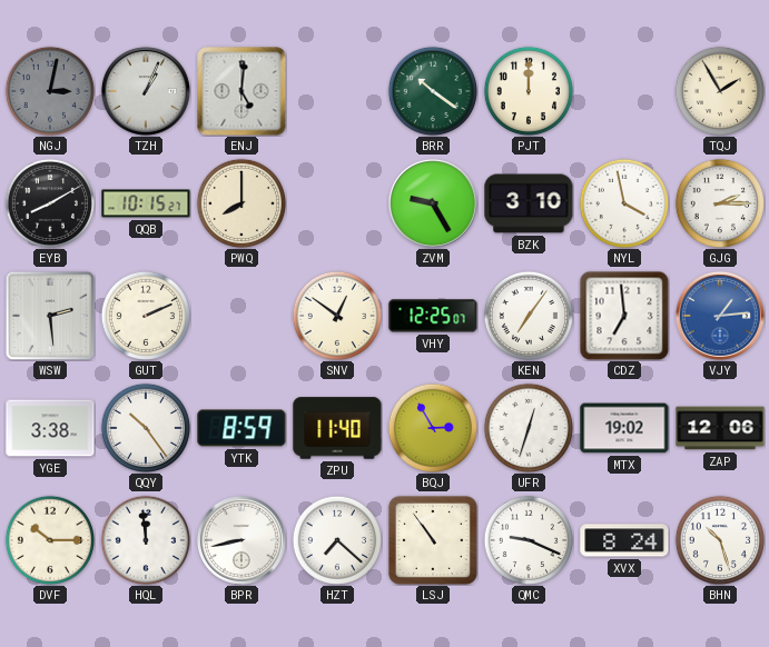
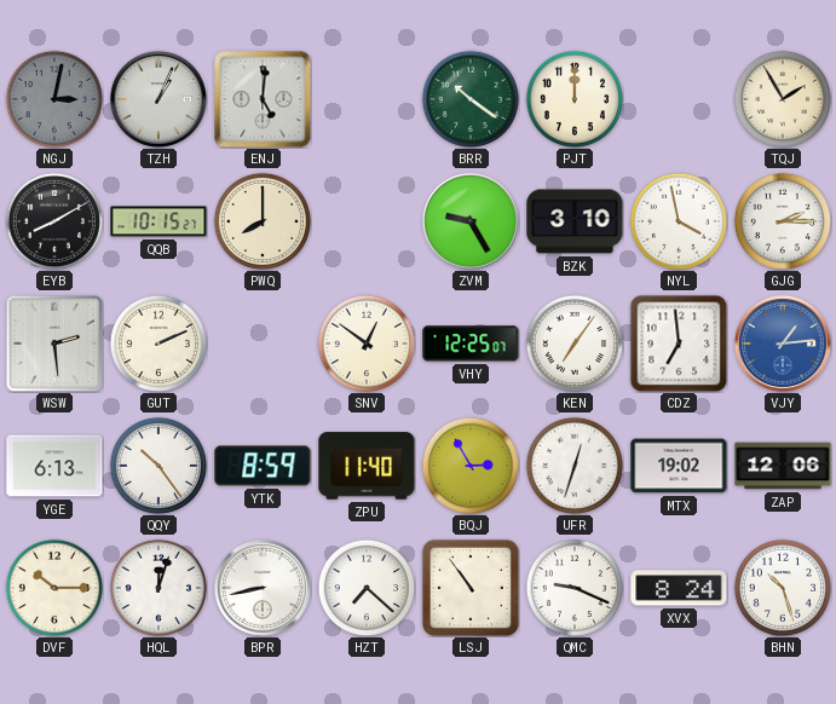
YGE: 3:38 -> 6:13
HQL: 11:59 -> 12:03
